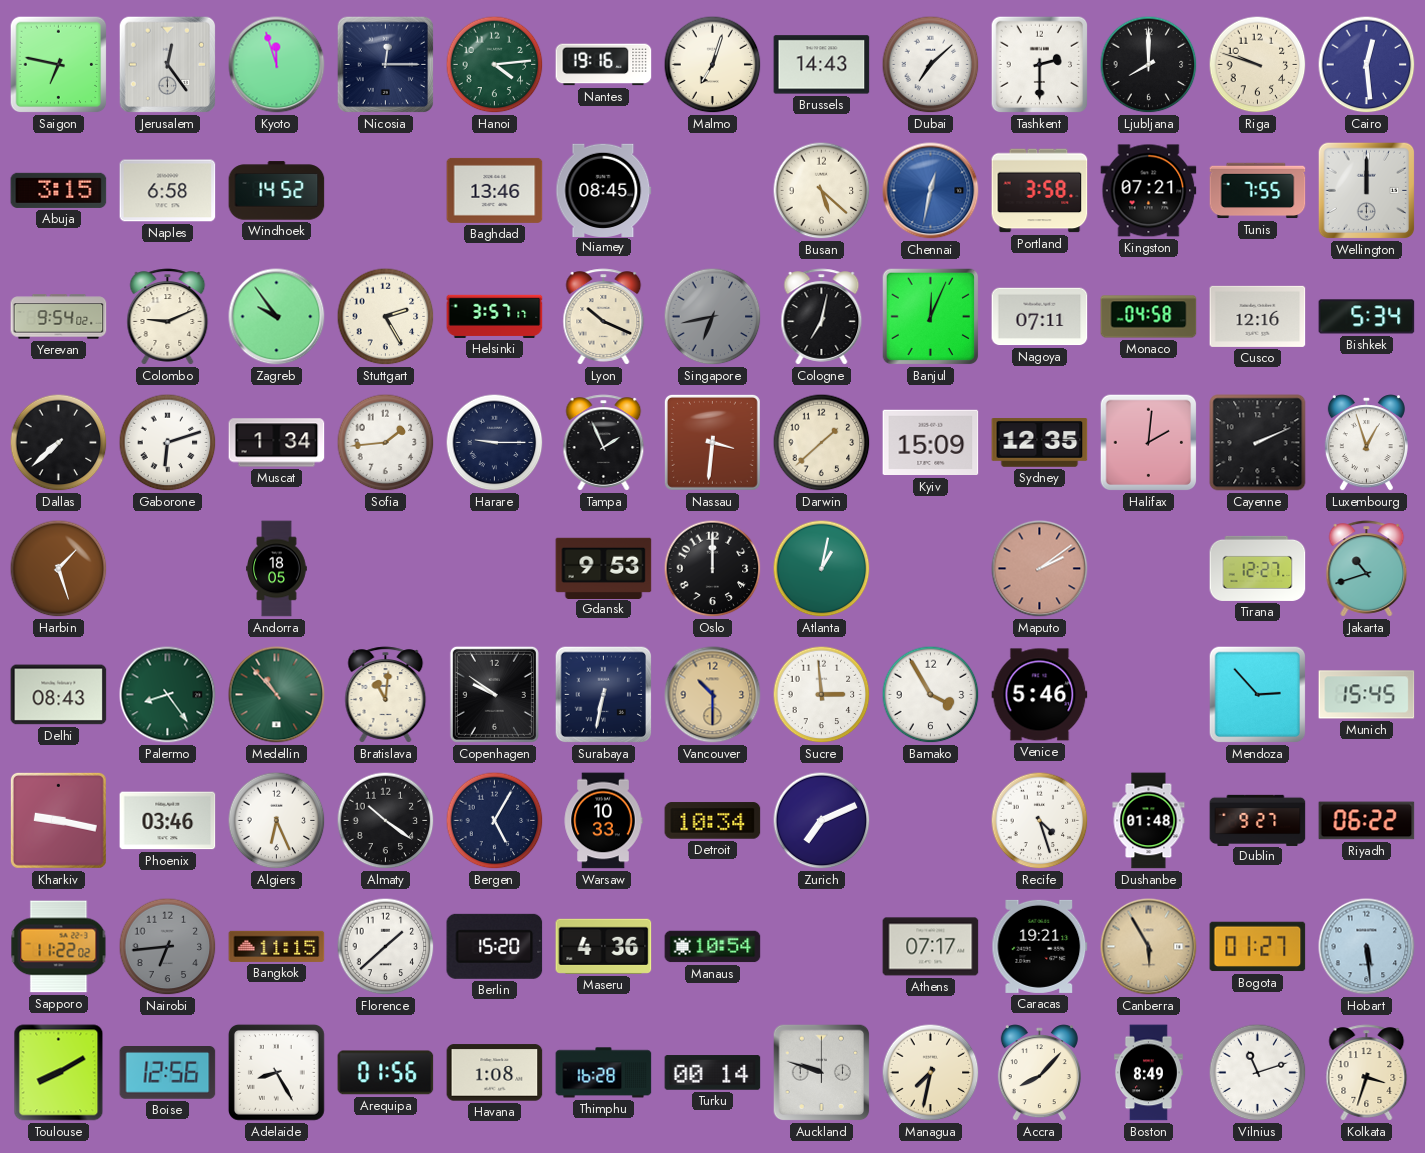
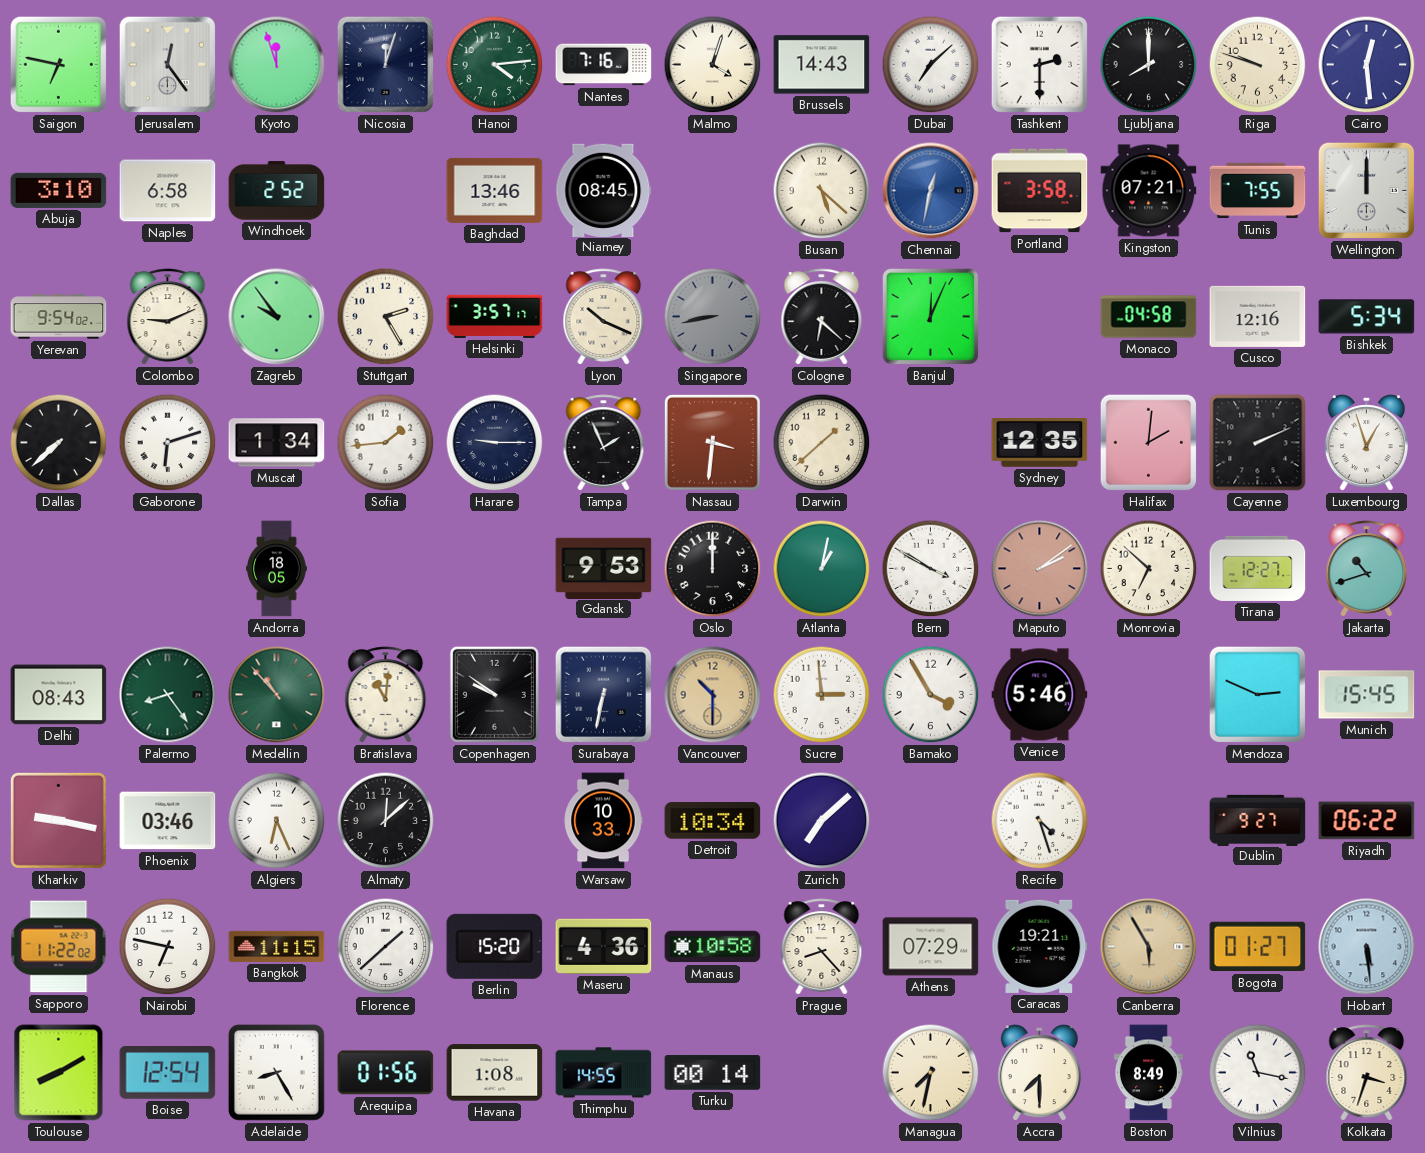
Nicosia: 12:15 -> 12:03
Nantes: 19:16 -> 7:16
Malmo: 7:03 -> 4:03
Abuja: 3:15 -> 3:10
Windhoek: 14:52 -> 2:52
Singapore: 6:43 -> 8:43
Cologne: 7:02 -> 6:22
Nagoya: 07:11 -> none
Kyiv: 15:09 -> none
Harbin: 1:27 -> none
Bern: none -> 3:50
Monrovia: none -> 6:52
Mendoza: 2:53 -> 2:49
Almaty: 10:21 -> 12:08
Bergen: 5:05 -> none
Zurich: 7:11 -> 7:08
Dushanbe: 01:48 -> none
Nairobi: 6:44 -> 6:47
Nairobi dial: grey -> white
Manaus: 10:54 -> 10:58
Prague: none -> 8:23
Athens: 07:17 -> 07:29
Boise: 12:56 -> 12:54
Thimphu: 16:28 -> 14:55
Auckland: 9:48 -> none
Accra: 8:07 -> 7:30
Vilnius: 11:12 -> 11:17
